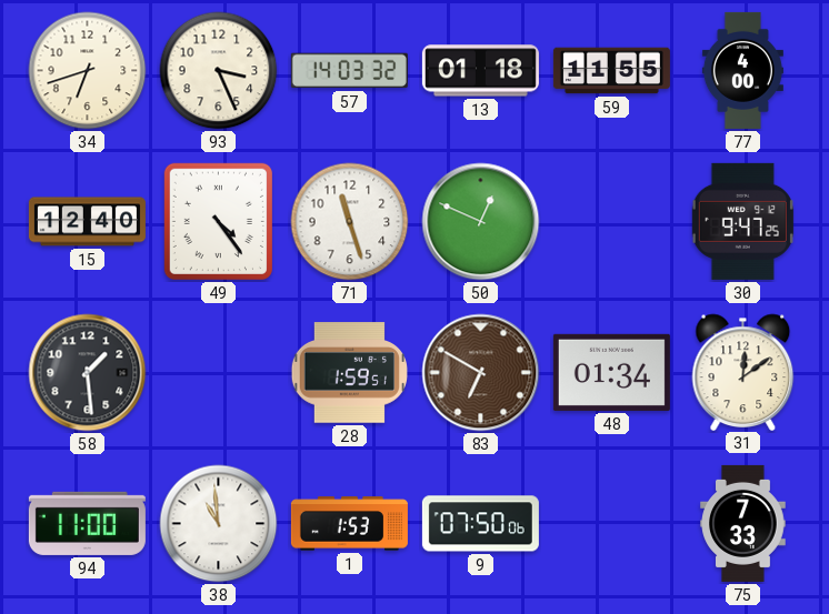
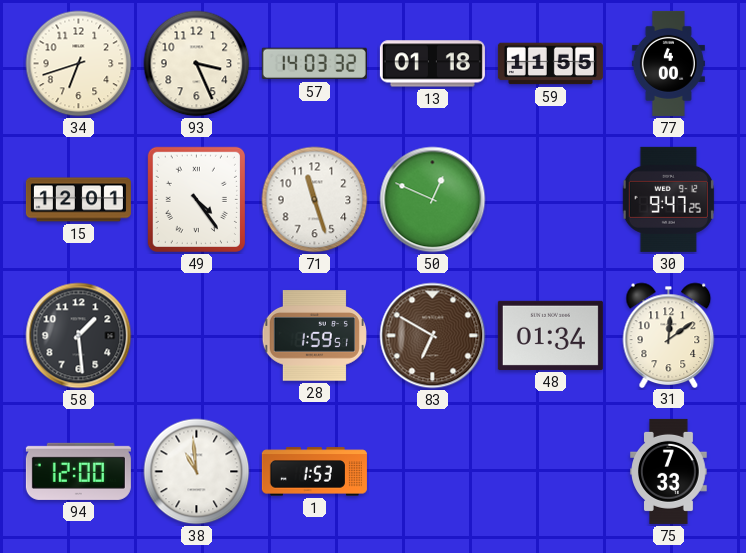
15: 12:40 -> 12:01
94: 11:00 -> 12:00
9: 07:50 -> none
